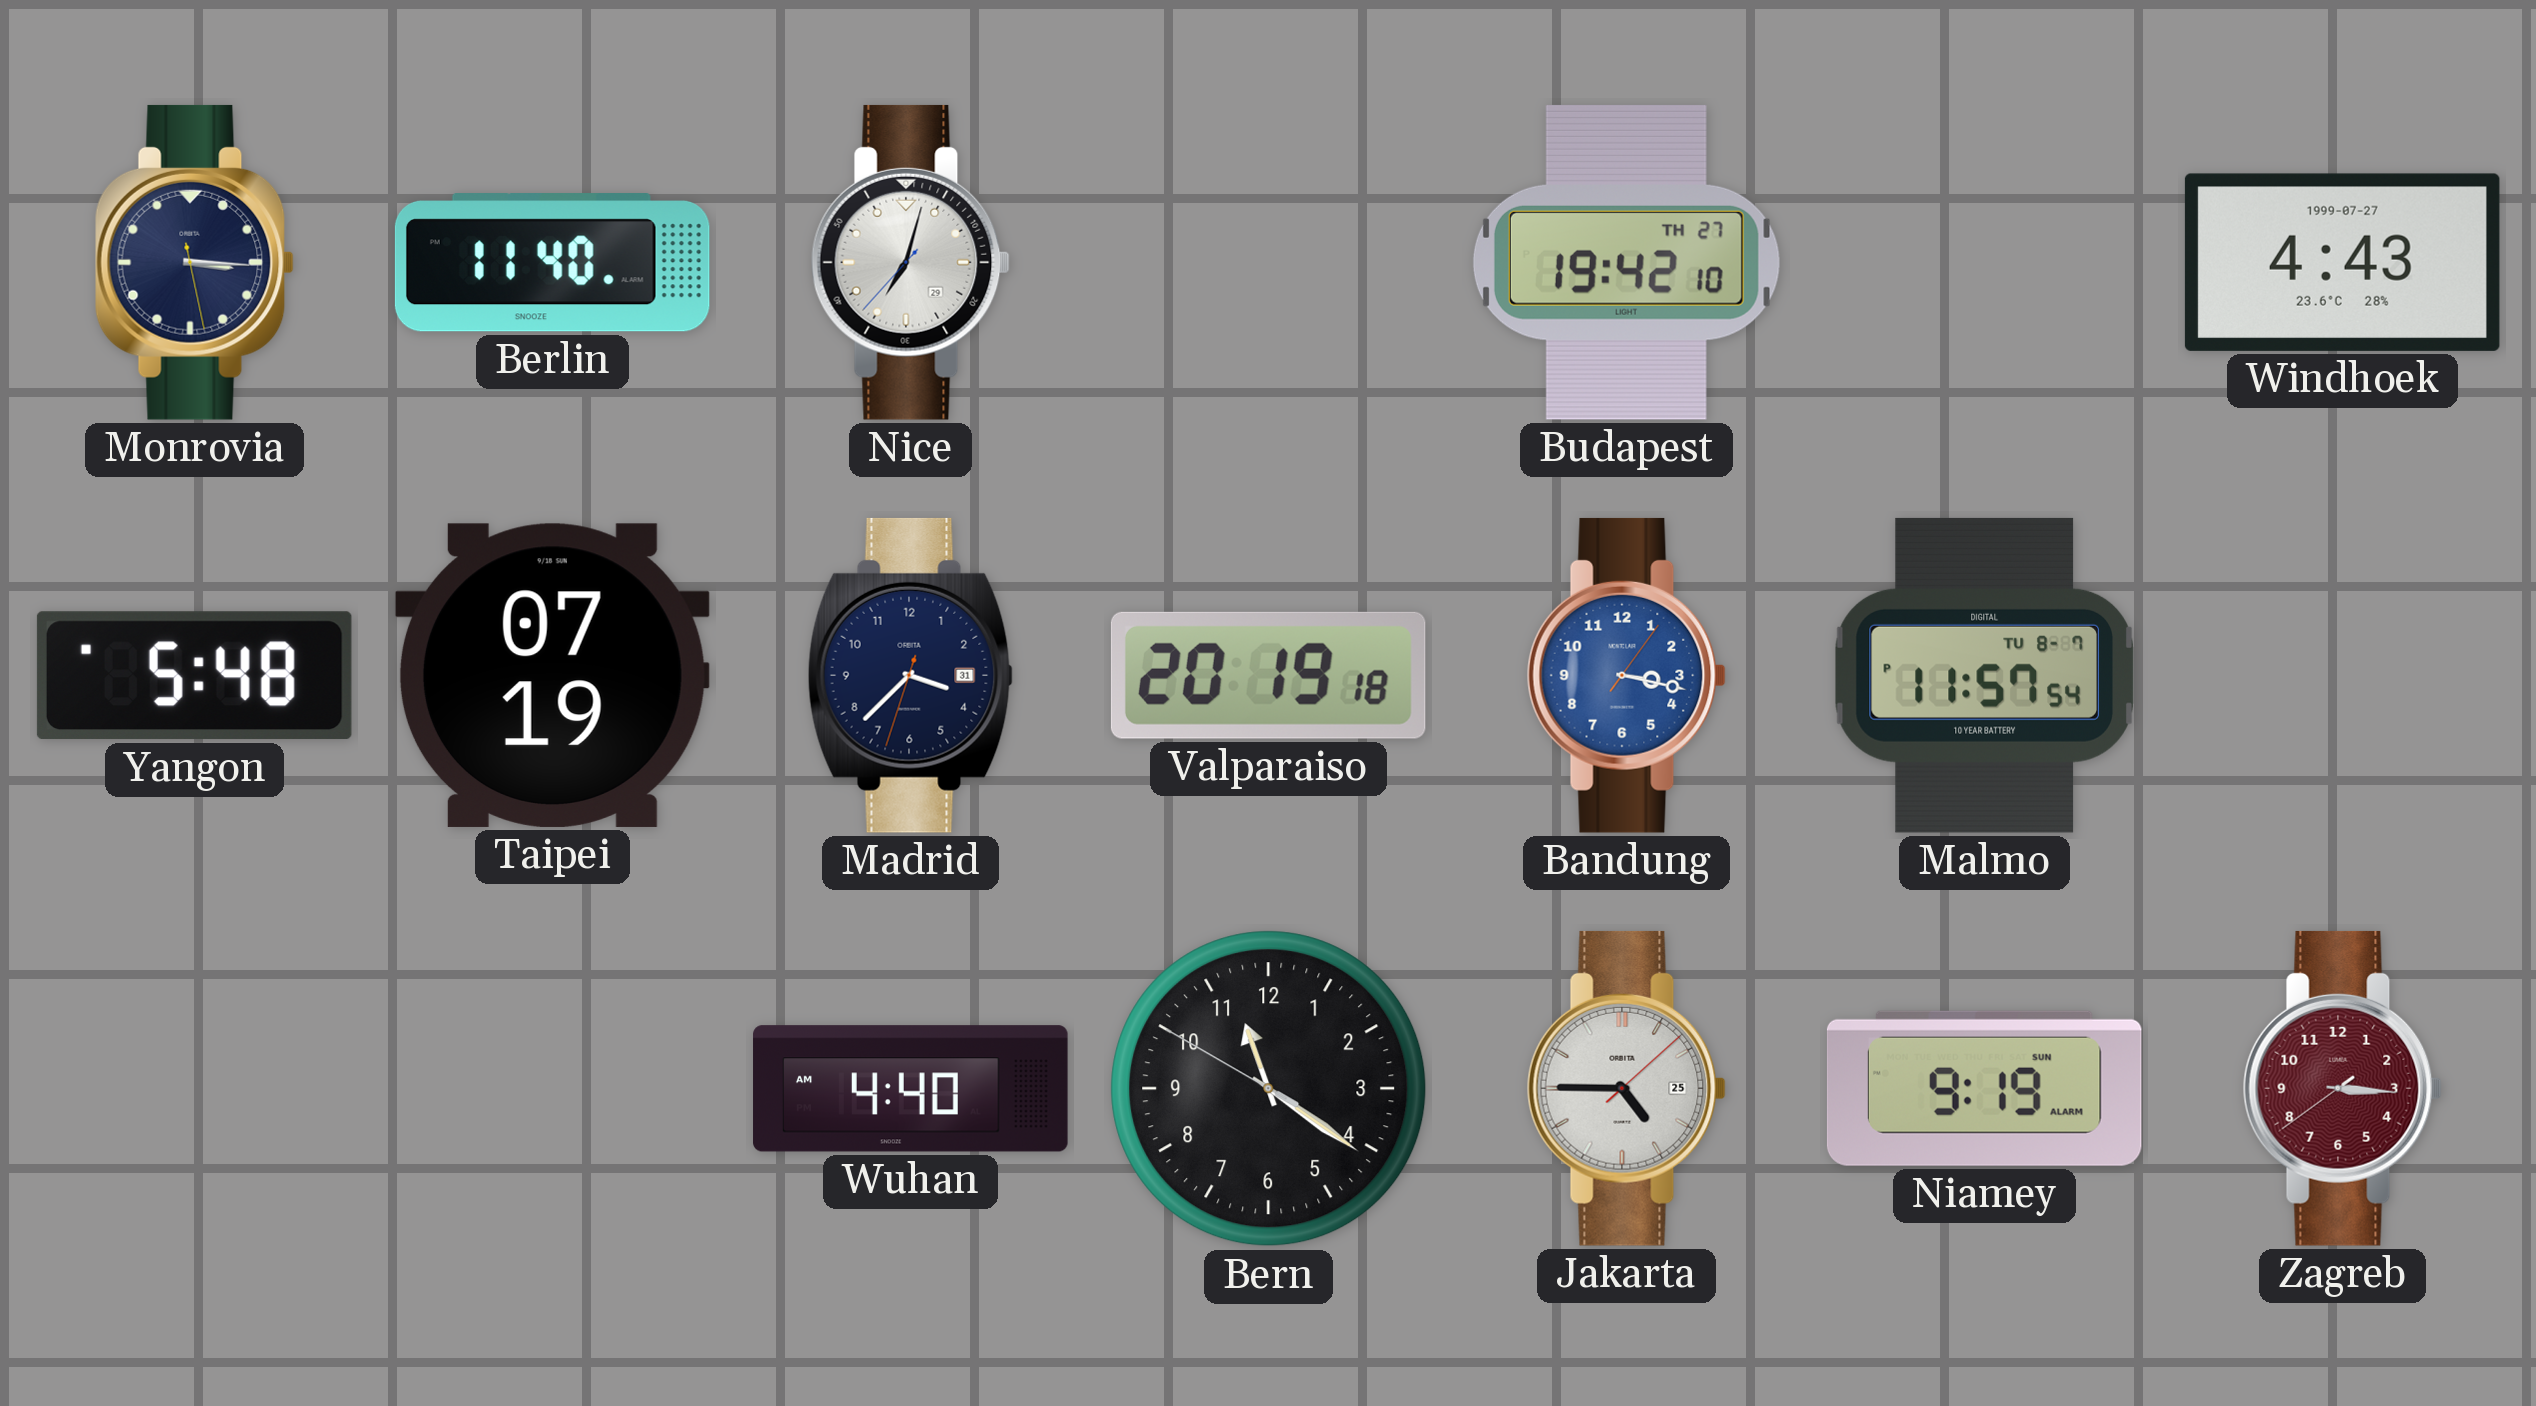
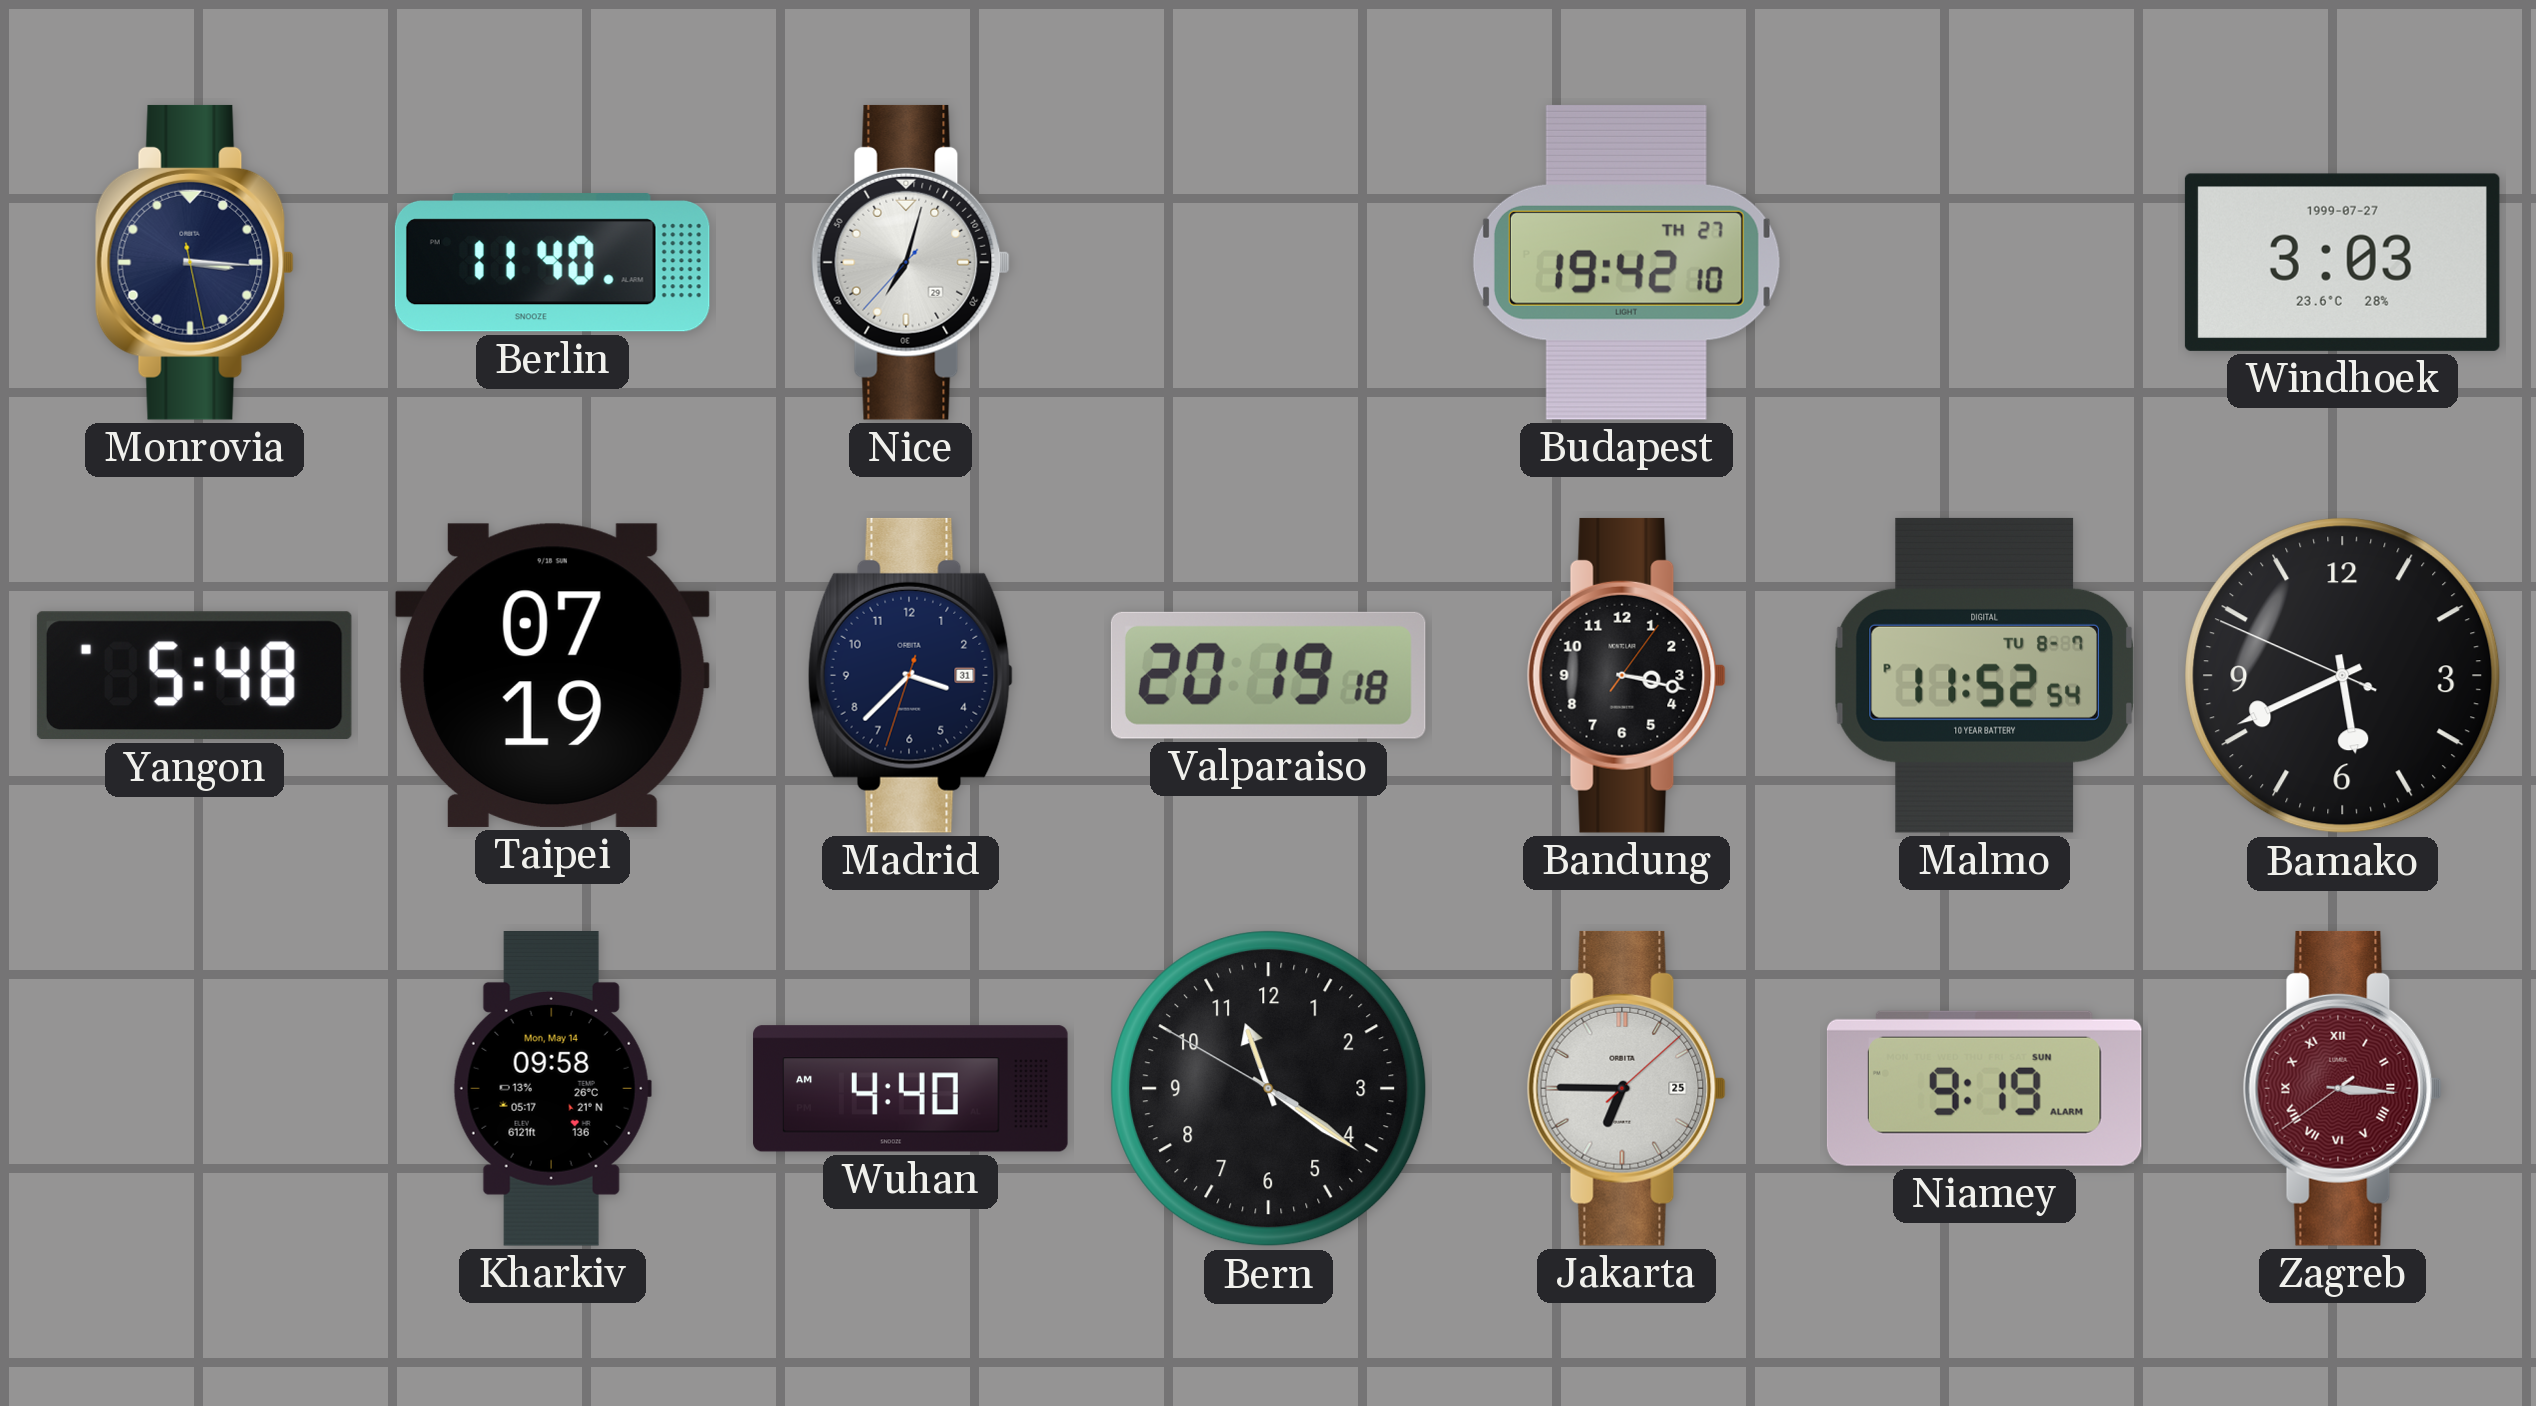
Windhoek: 4:43 -> 3:03
Bandung dial: blue -> black
Malmo: 11:57 -> 11:52
Bamako: none -> 5:40
Kharkiv: none -> 09:58
Jakarta: 4:45 -> 6:45
Zagreb numerals: Arabic -> Roman
